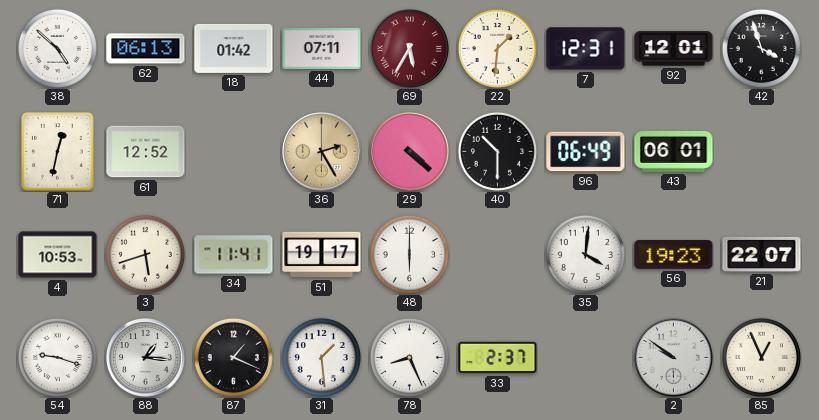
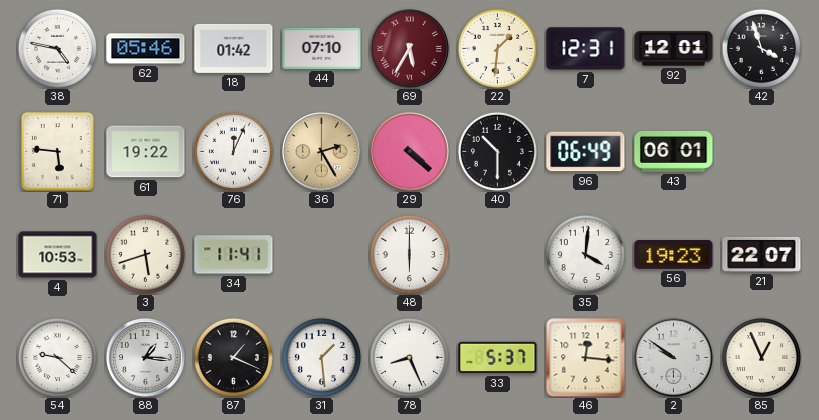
38: 4:52 -> 4:47
62: 06:13 -> 05:46
44: 07:11 -> 07:10
71: 12:32 -> 5:46
61: 12:52 -> 19:22
76: none -> 12:04
51: 19:17 -> none
54: 9:18 -> 9:22
33: 2:37 -> 5:37
46: none -> 12:16
